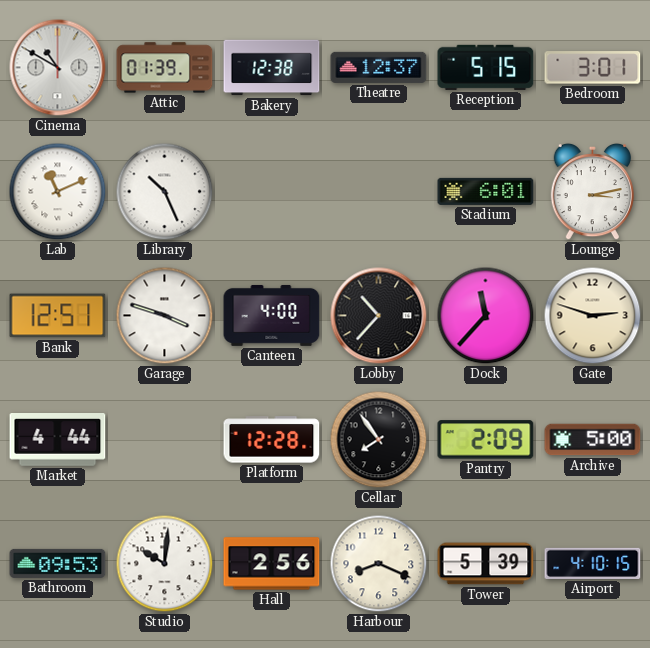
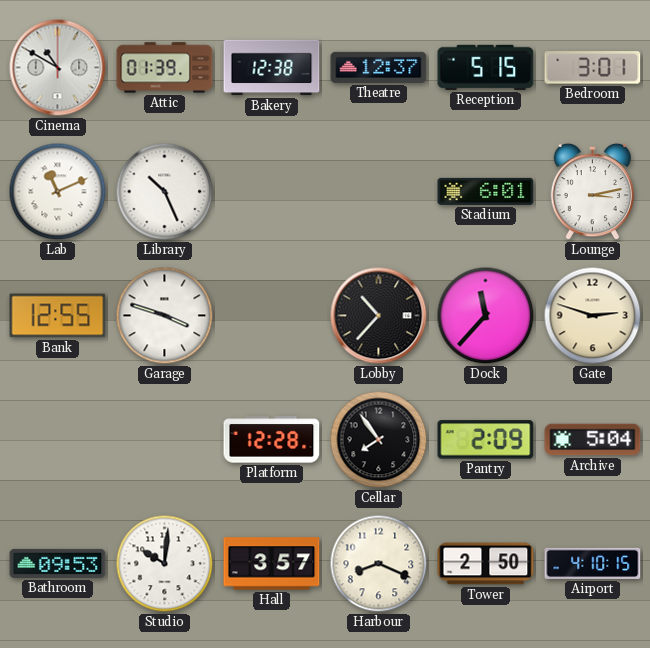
Bank: 12:51 -> 12:55
Canteen: 4:00 -> none
Market: 4:44 -> none
Archive: 5:00 -> 5:04
Hall: 2:56 -> 3:57
Tower: 5:39 -> 2:50
